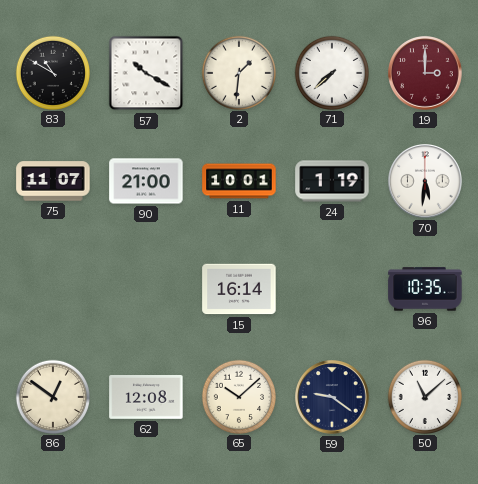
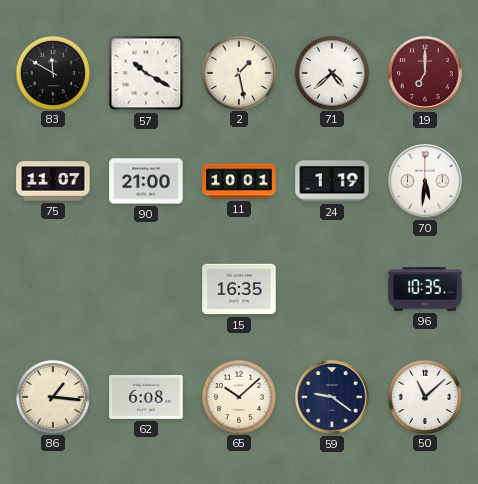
83: 10:50 -> 11:50
2: 1:31 -> 1:28
71: 7:38 -> 4:38
19: 3:00 -> 7:00
15: 16:14 -> 16:35
86: 12:51 -> 1:16
62: 12:08 -> 6:08
